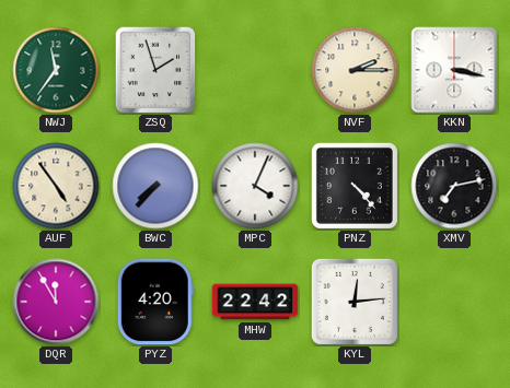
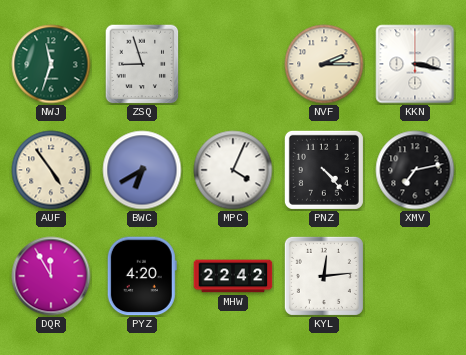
NWJ: 11:36 -> 11:33
ZSQ: 1:57 -> 8:57
BWC: 7:37 -> 6:40
